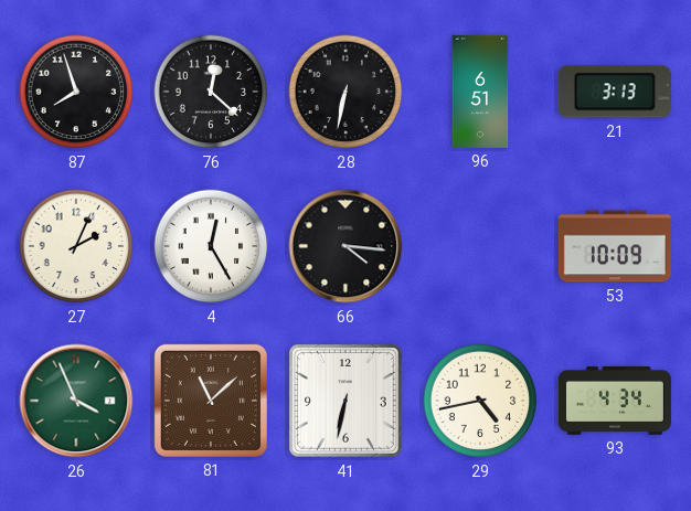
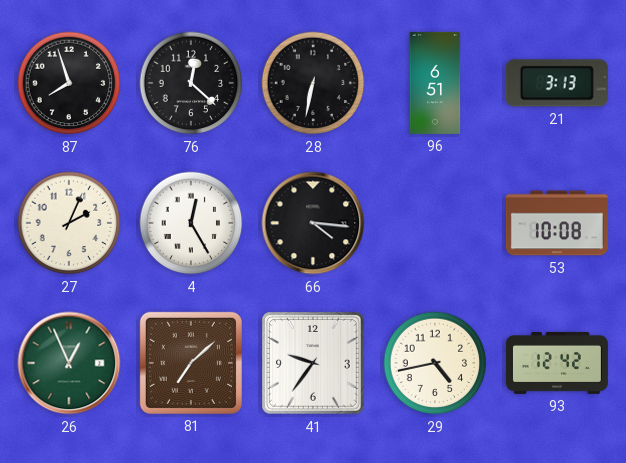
53: 10:09 -> 10:08
26: 3:56 -> 12:56
81: 11:08 -> 7:08
41: 6:32 -> 9:36
93: 4:34 -> 12:42
